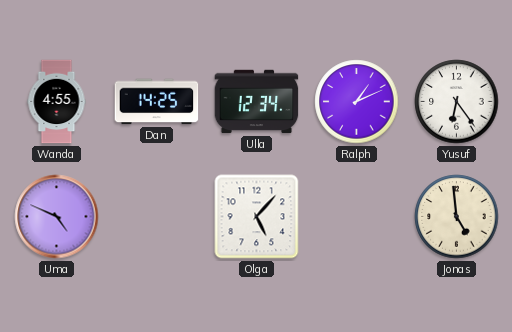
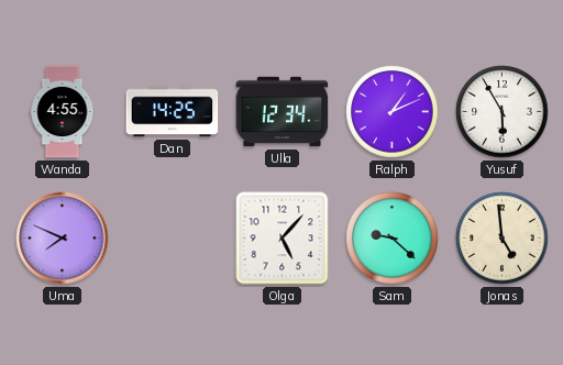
Yusuf: 6:24 -> 5:55
Uma: 4:49 -> 7:49
Sam: none -> 9:22
